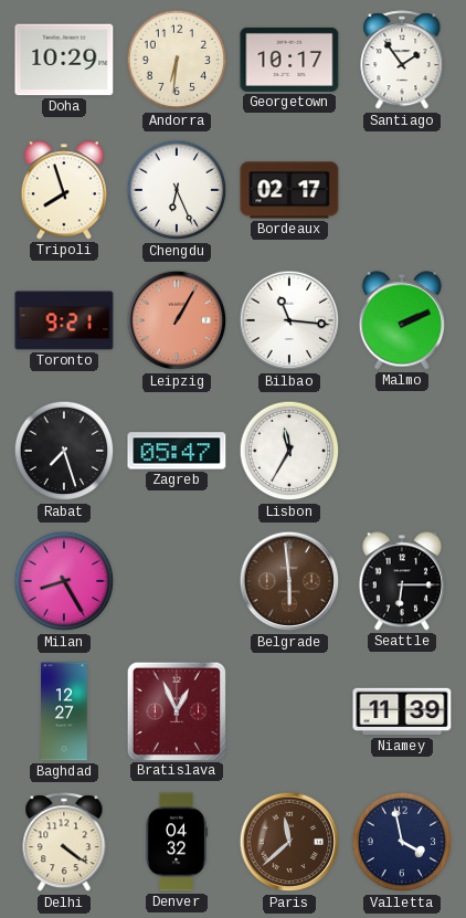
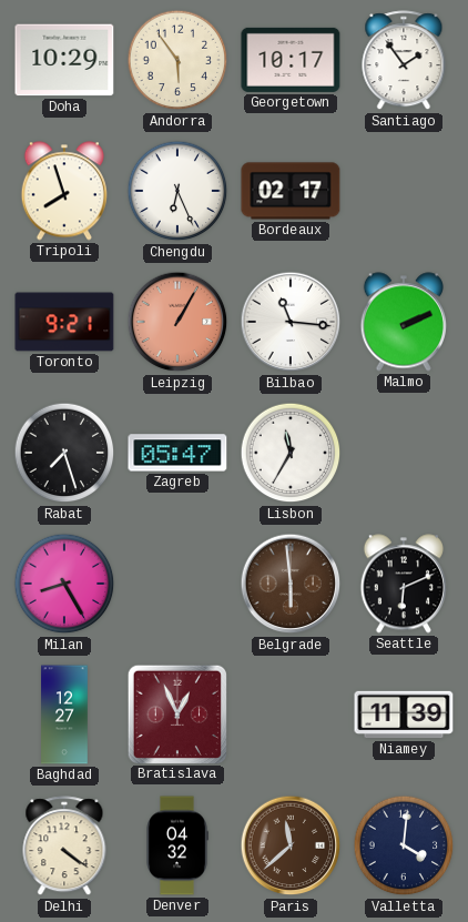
Andorra: 6:31 -> 5:54
Seattle: 6:15 -> 6:11
Valletta: 3:58 -> 4:01
